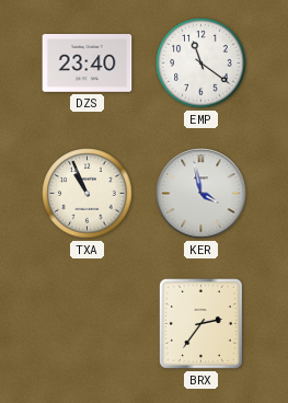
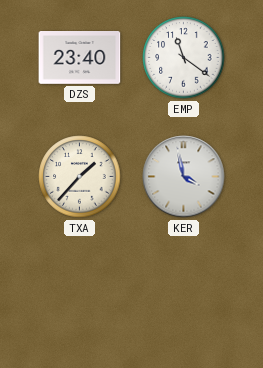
TXA: 10:56 -> 1:37
BRX: 2:36 -> none
